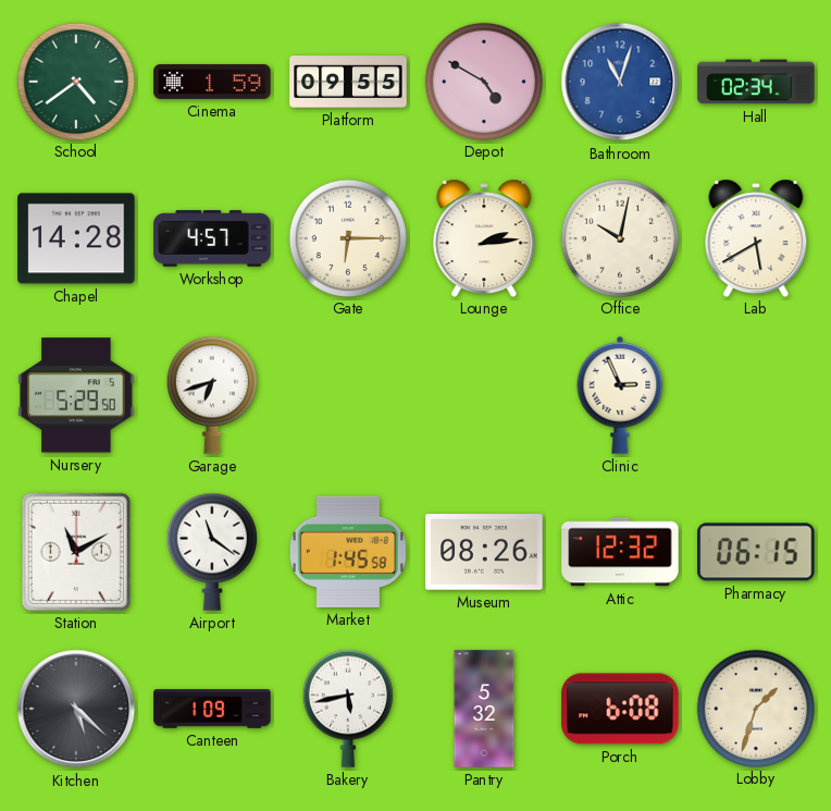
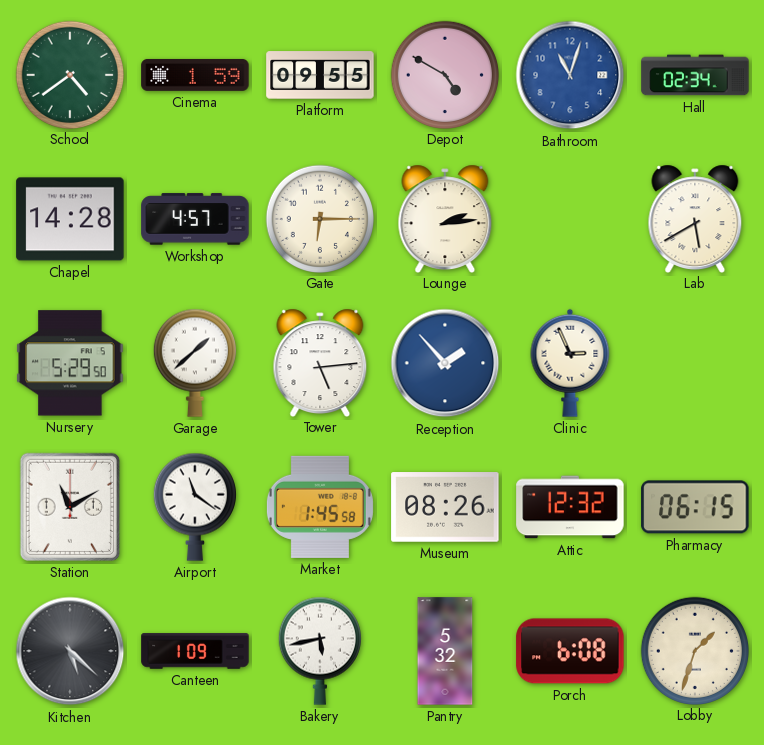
Office: 10:02 -> none
Garage: 6:42 -> 1:38
Tower: none -> 5:14
Reception: none -> 1:53
